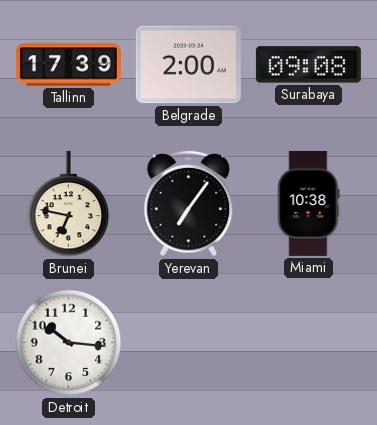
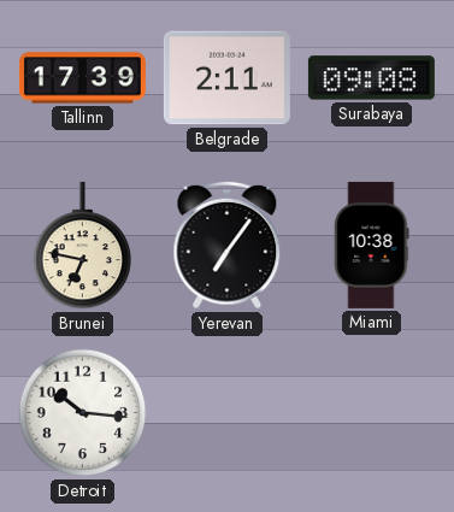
Belgrade: 2:00 -> 2:11
